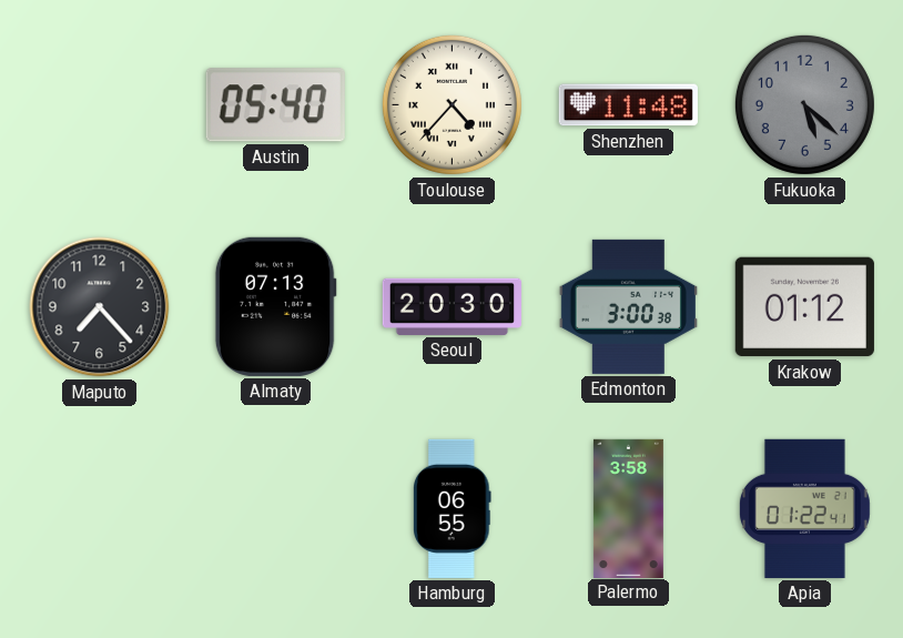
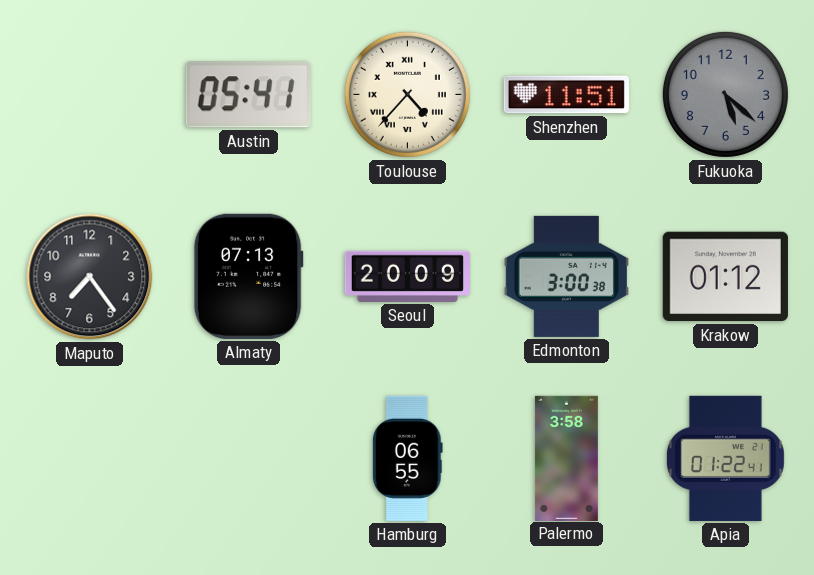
Austin: 05:40 -> 05:41
Shenzhen: 11:48 -> 11:51
Maputo: 7:23 -> 7:24
Seoul: 20:30 -> 20:09
